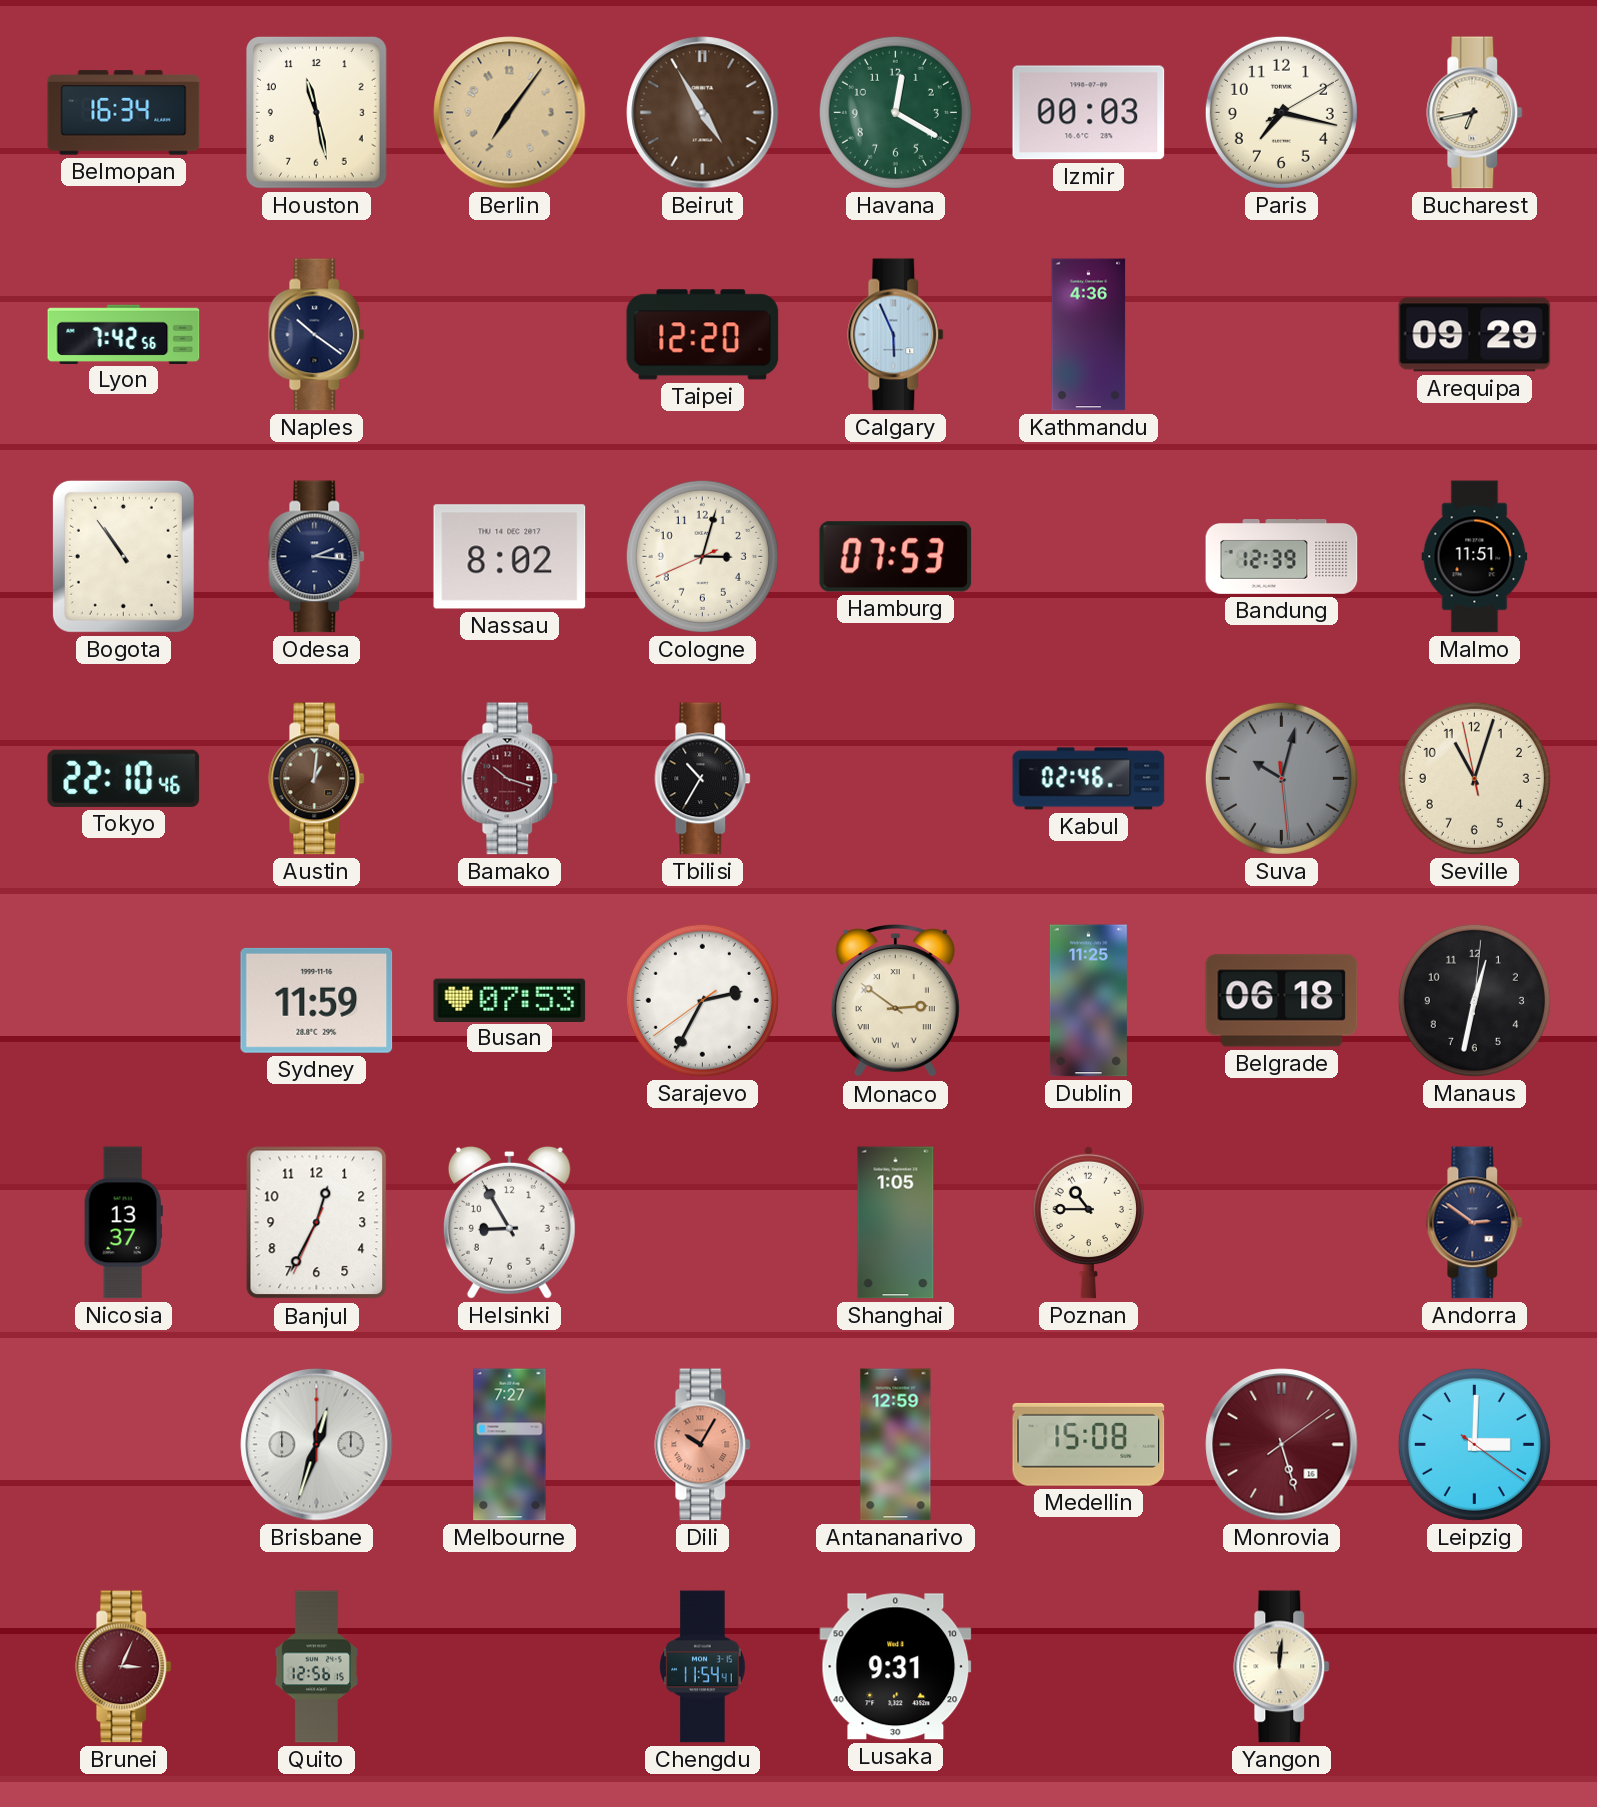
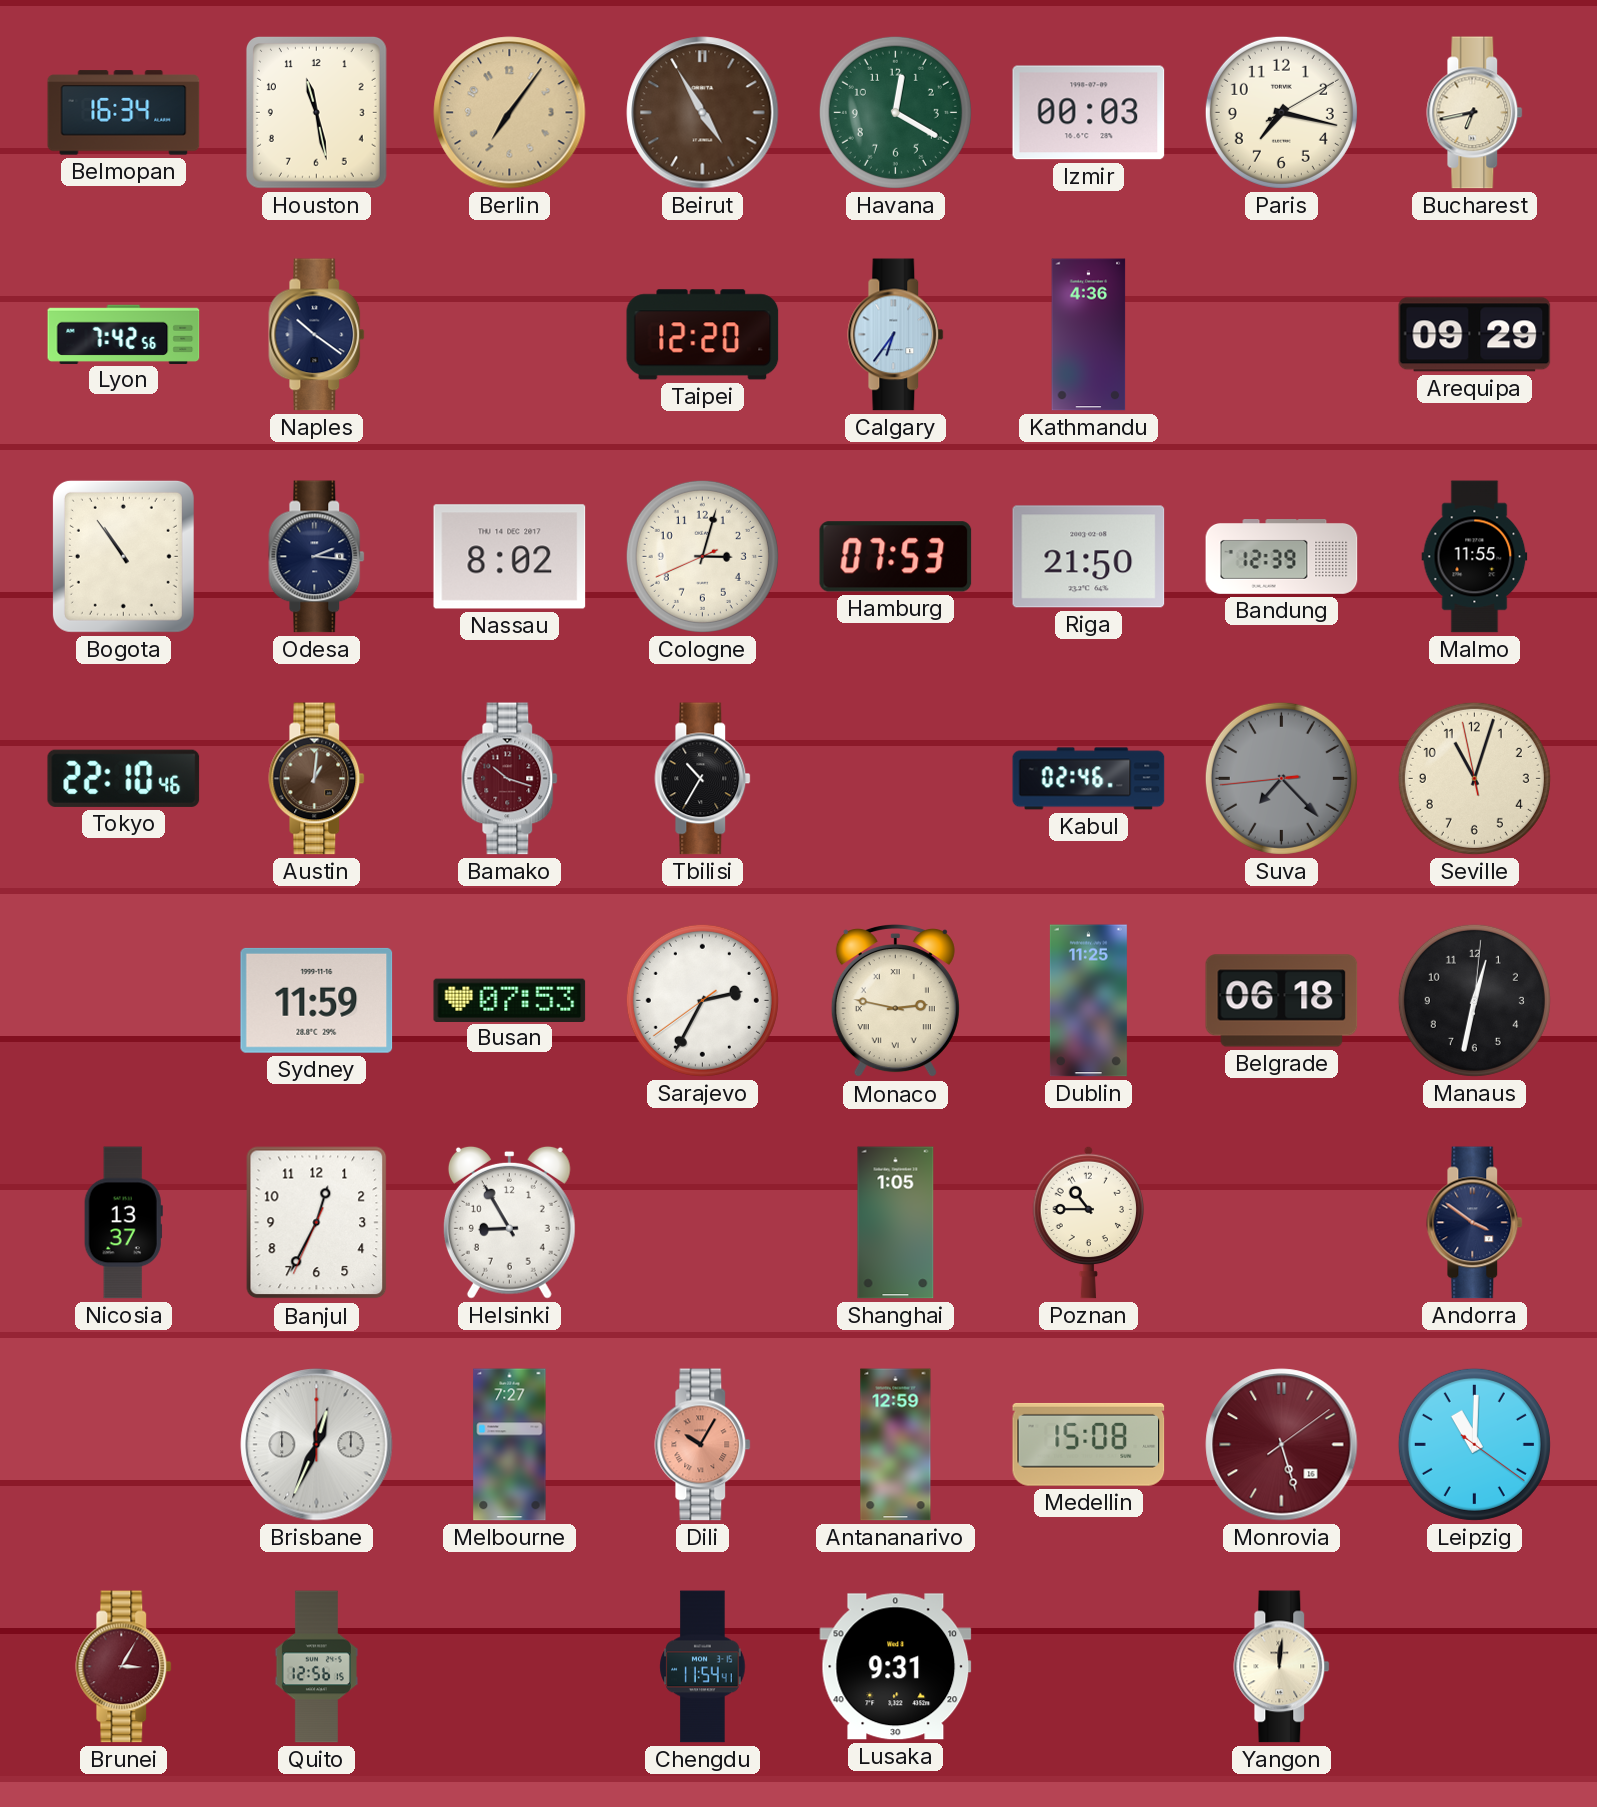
Calgary: 5:56 -> 6:36
Riga: none -> 21:50
Malmo: 11:51 -> 11:55
Suva: 10:02 -> 7:22
Monaco: 2:51 -> 2:47
Andorra: 2:51 -> 3:51
Brisbane: 12:33 -> 12:34
Leipzig: 3:00 -> 11:00
Brunei: 3:04 -> 3:05
